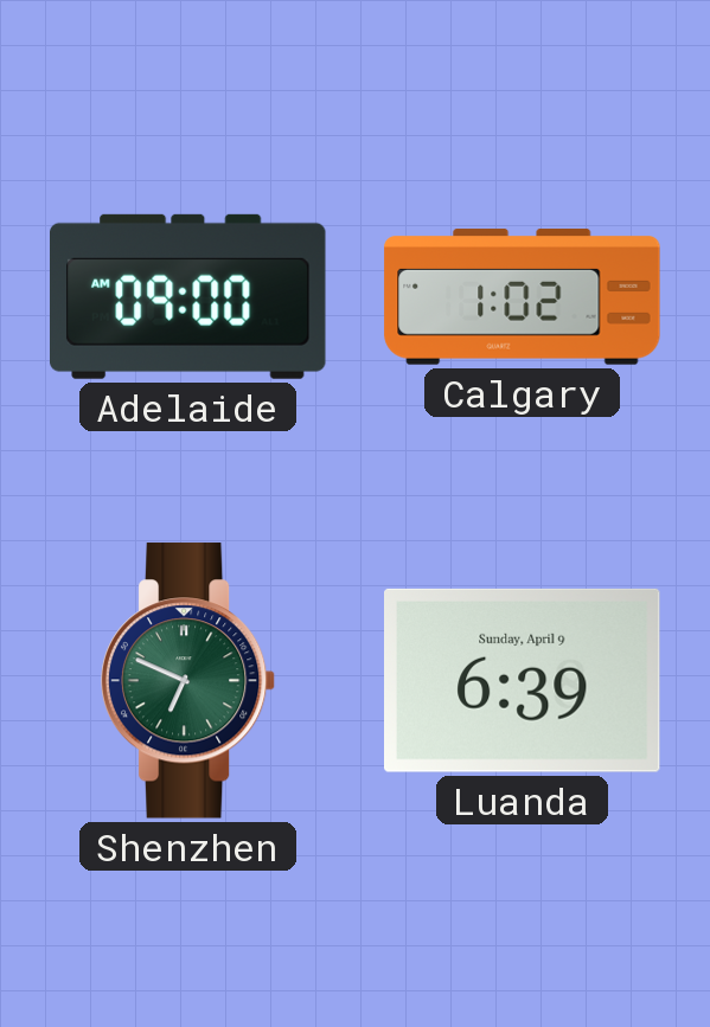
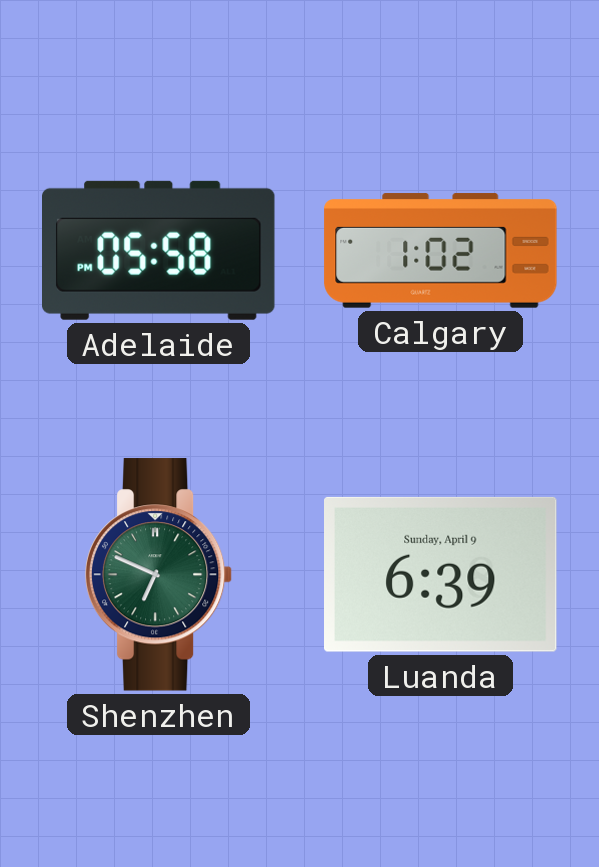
Adelaide: 09:00 -> 05:58
